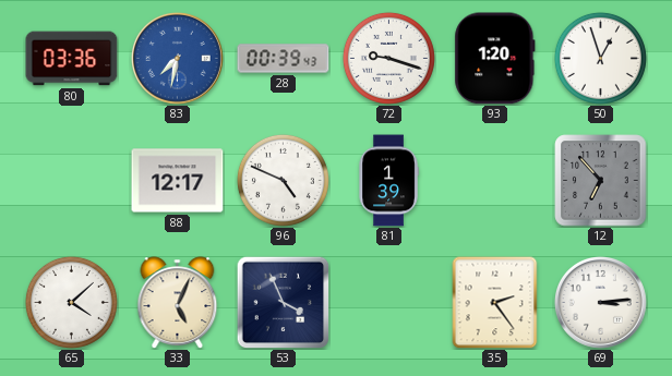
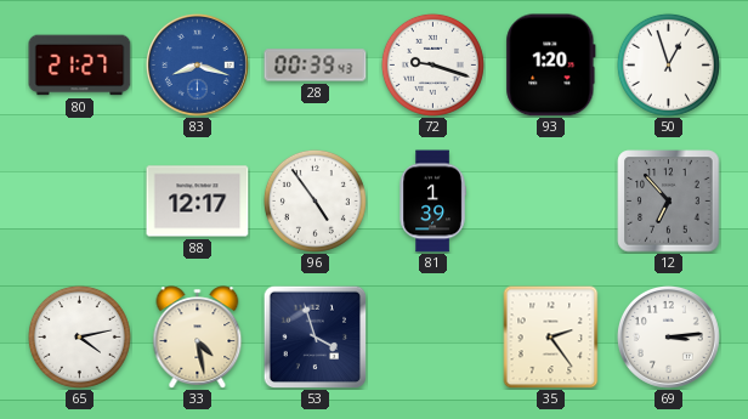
80: 03:36 -> 21:27
83: 7:32 -> 8:18
96: 4:49 -> 4:54
65: 4:08 -> 4:13
33: 5:04 -> 4:28
53: 3:56 -> 3:57
